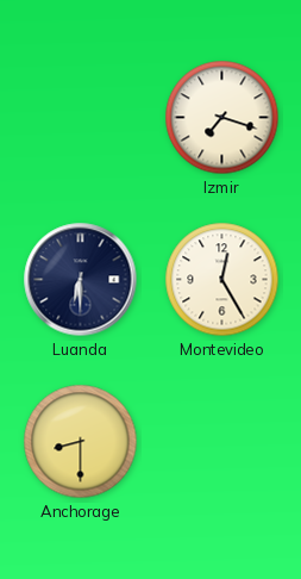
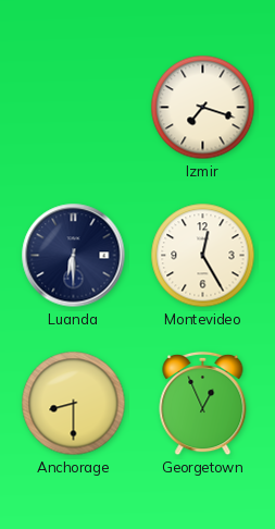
Georgetown: none -> 12:56
